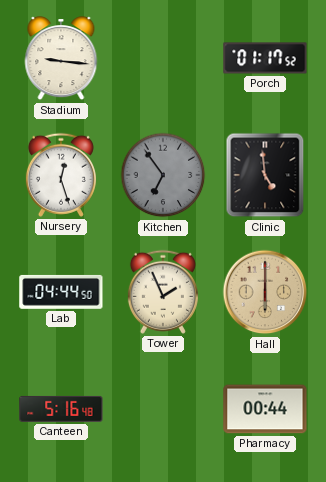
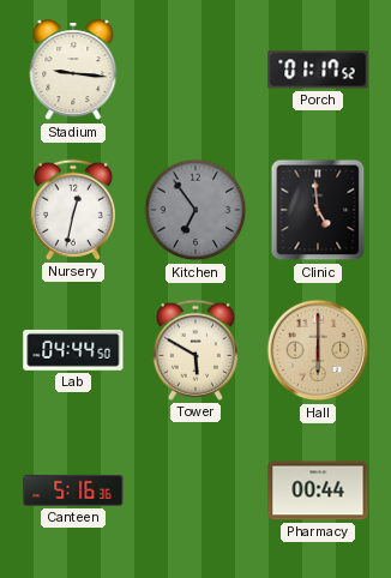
Nursery: 12:27 -> 12:32
Tower: 1:56 -> 5:50
Canteen: 5:16:48 -> 5:16:36
